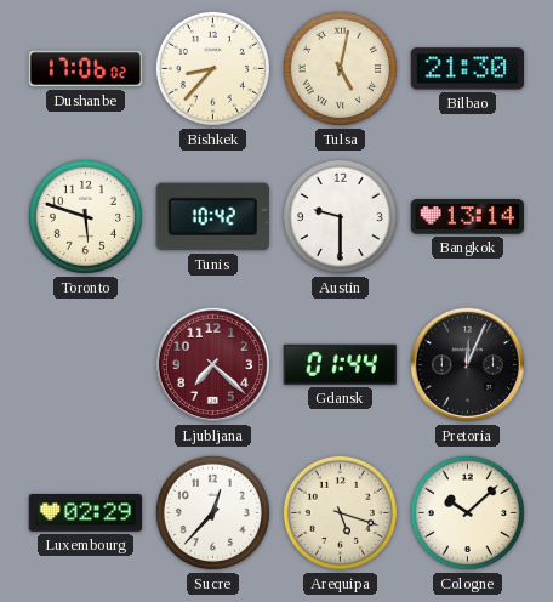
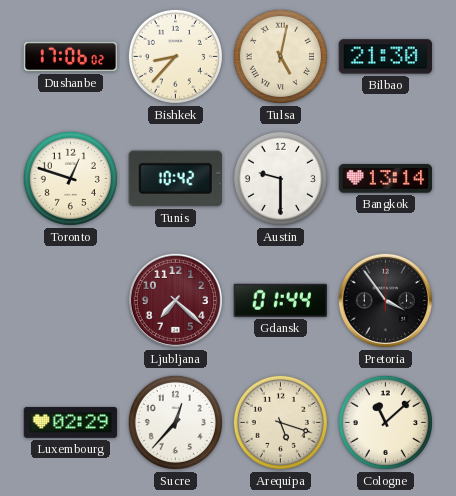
Toronto: 5:48 -> 12:48
Pretoria: 12:04 -> 3:54
Cologne: 10:08 -> 11:08
